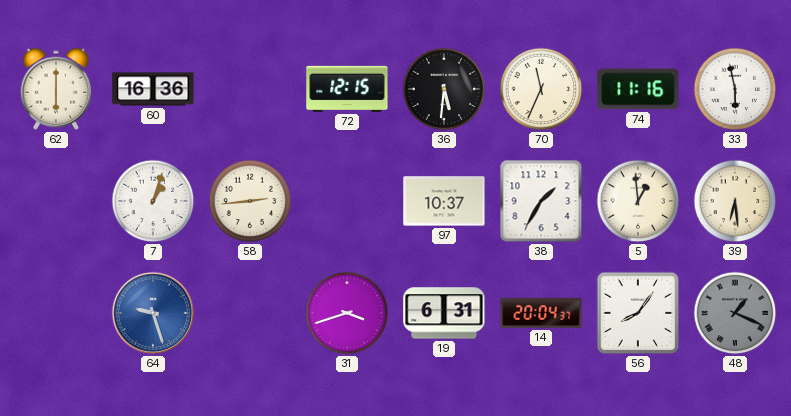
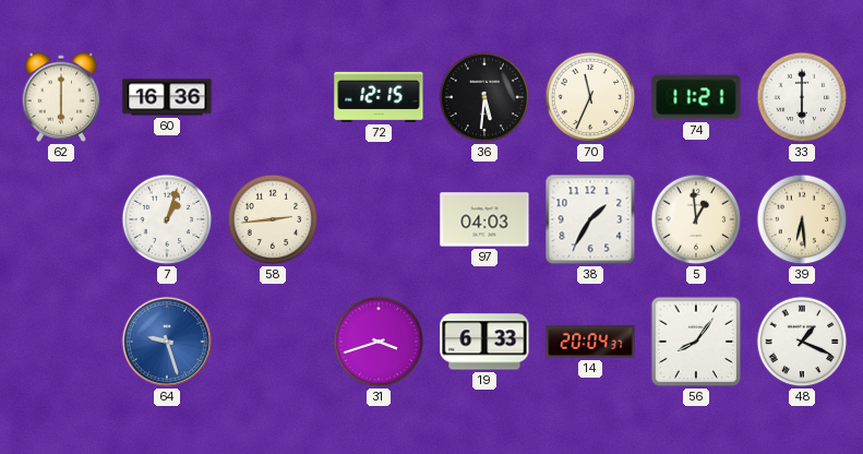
74: 11:16 -> 11:21
33: 5:58 -> 6:00
97: 10:37 -> 04:03
19: 6:31 -> 6:33
48 dial: grey -> white
